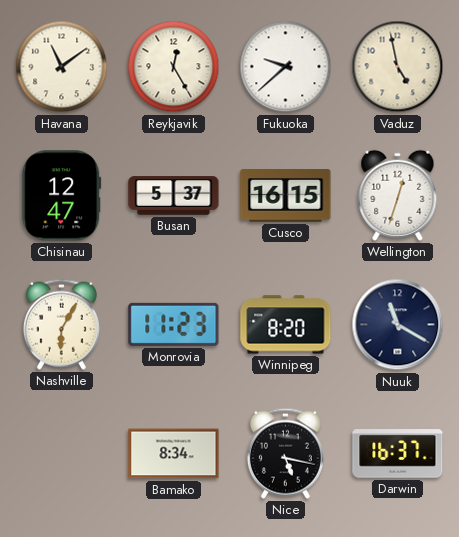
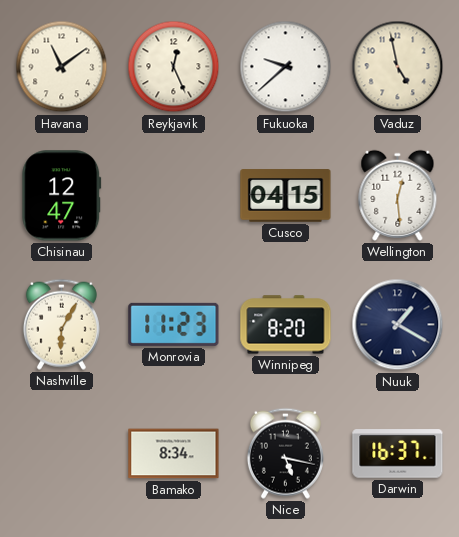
Reykjavik: 12:25 -> 12:26
Busan: 5:37 -> none
Cusco: 16:15 -> 04:15
Wellington: 12:33 -> 12:29
Nuuk: 11:20 -> 1:20
